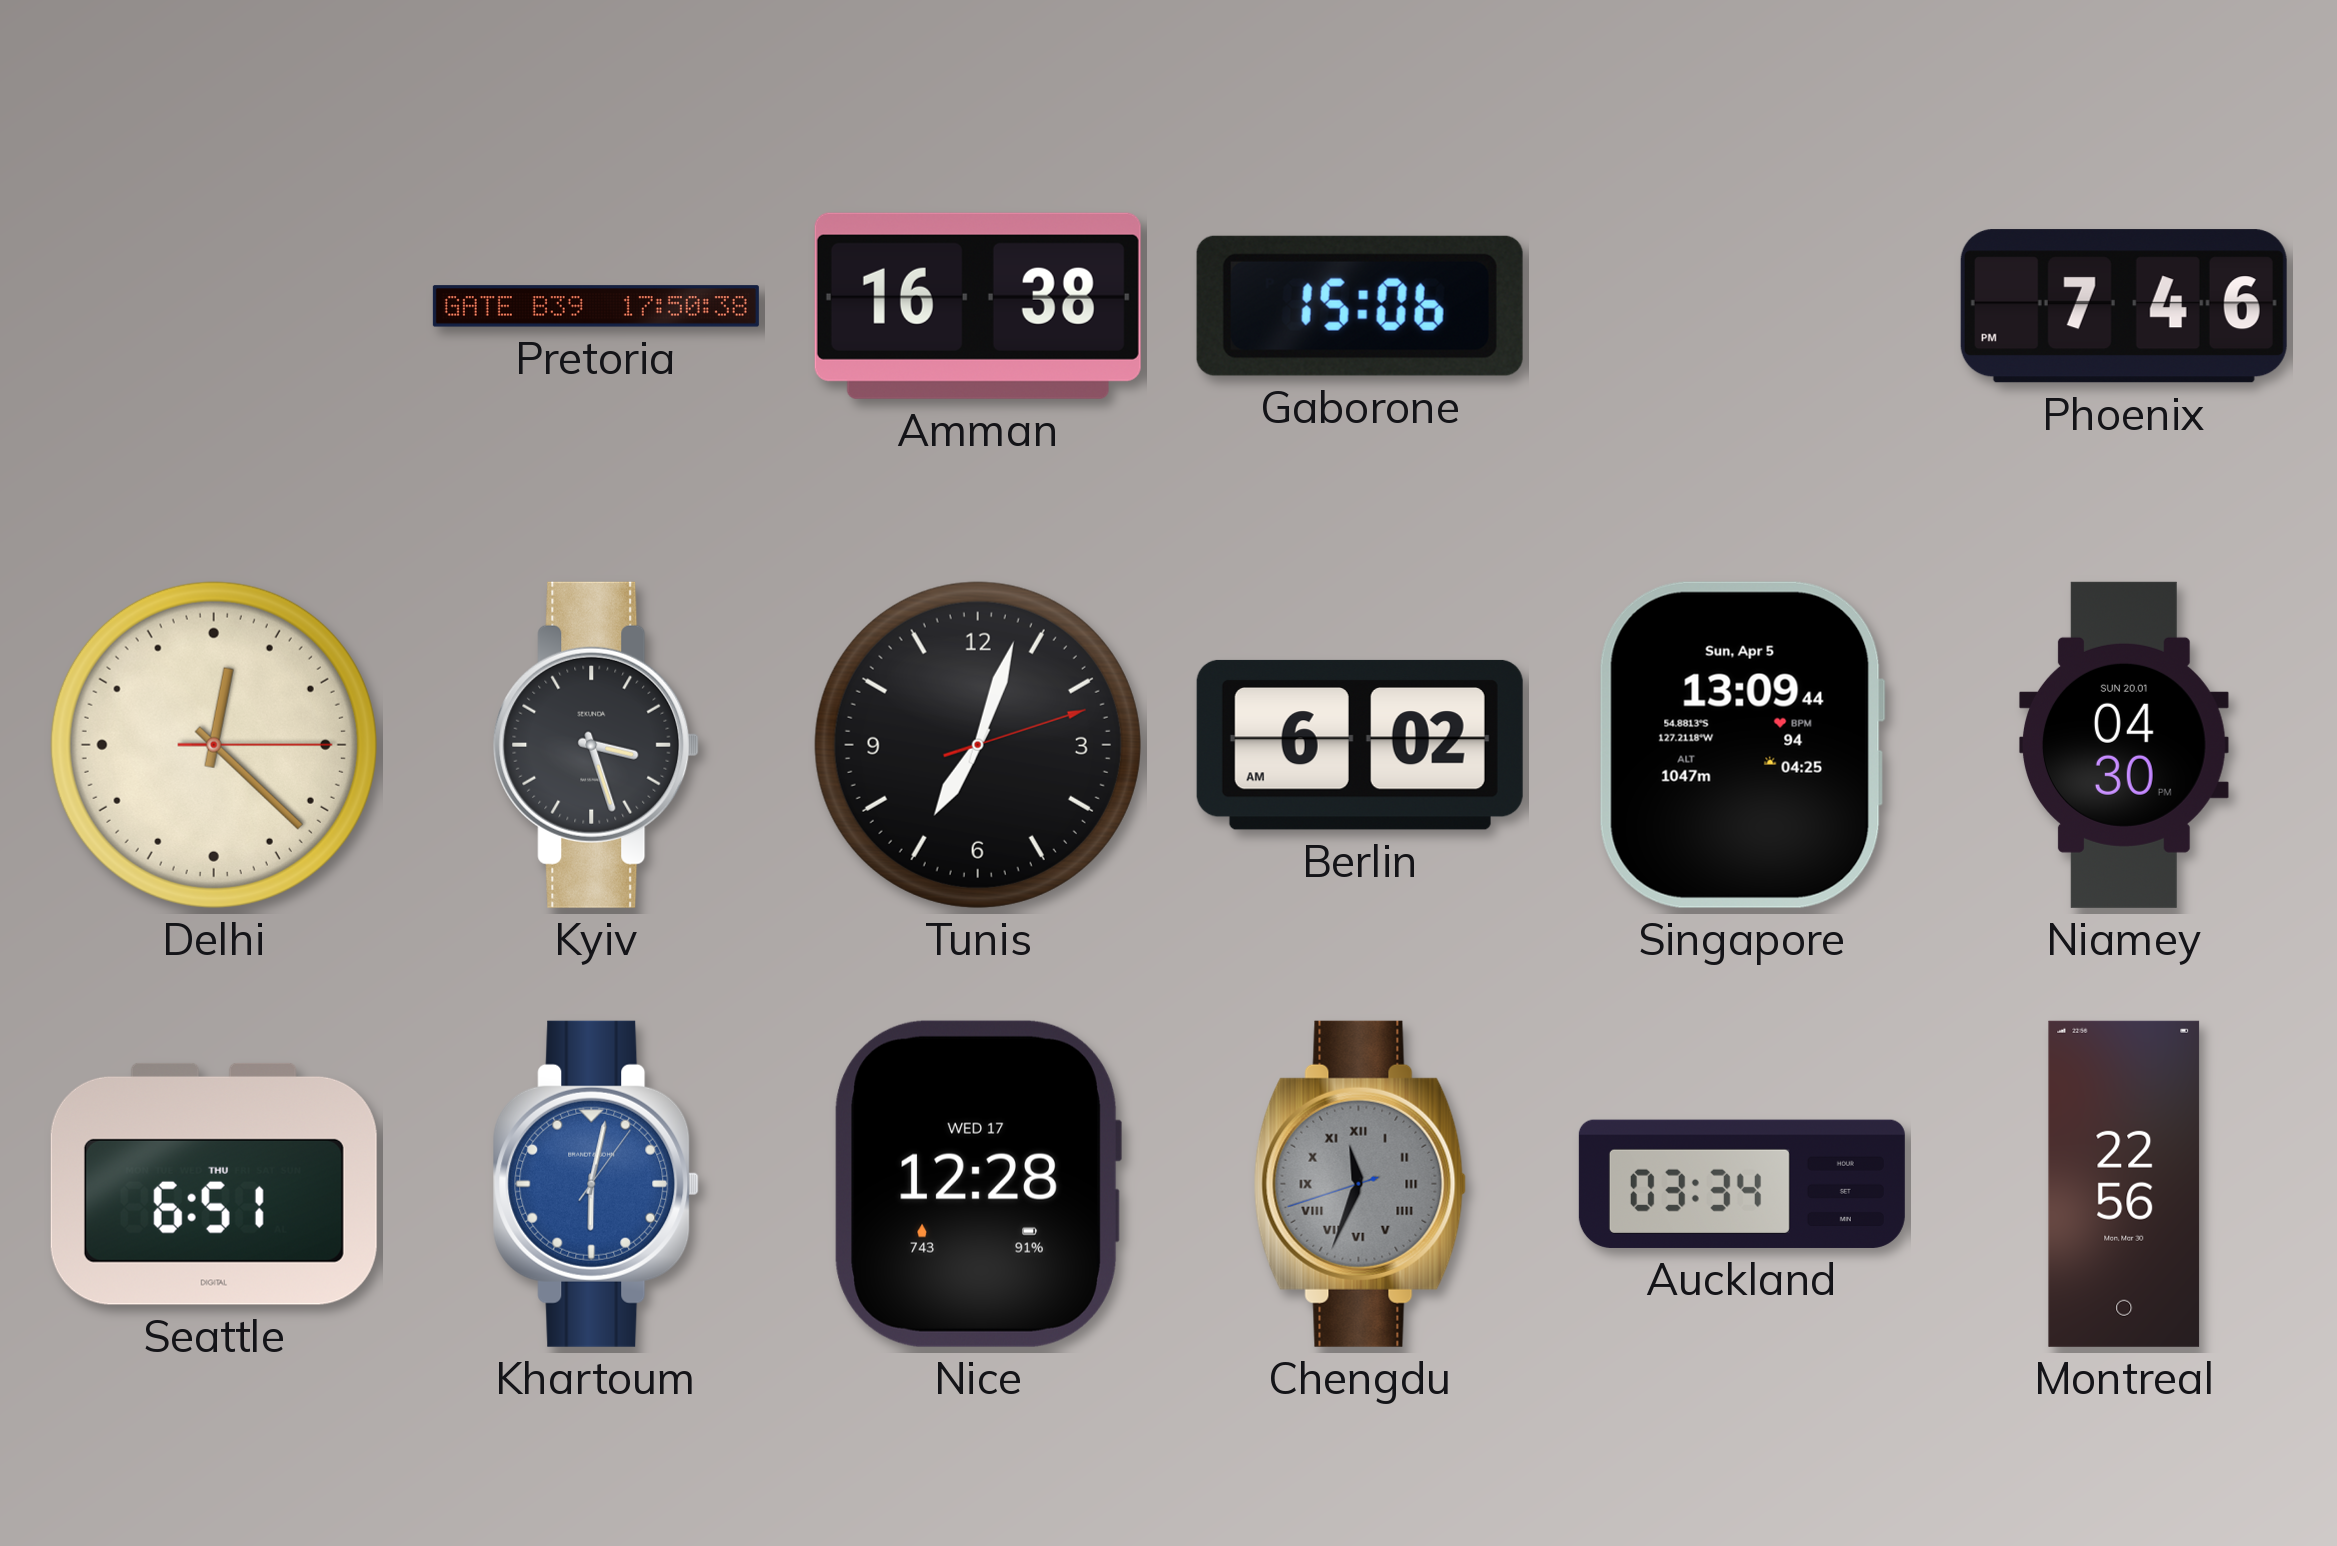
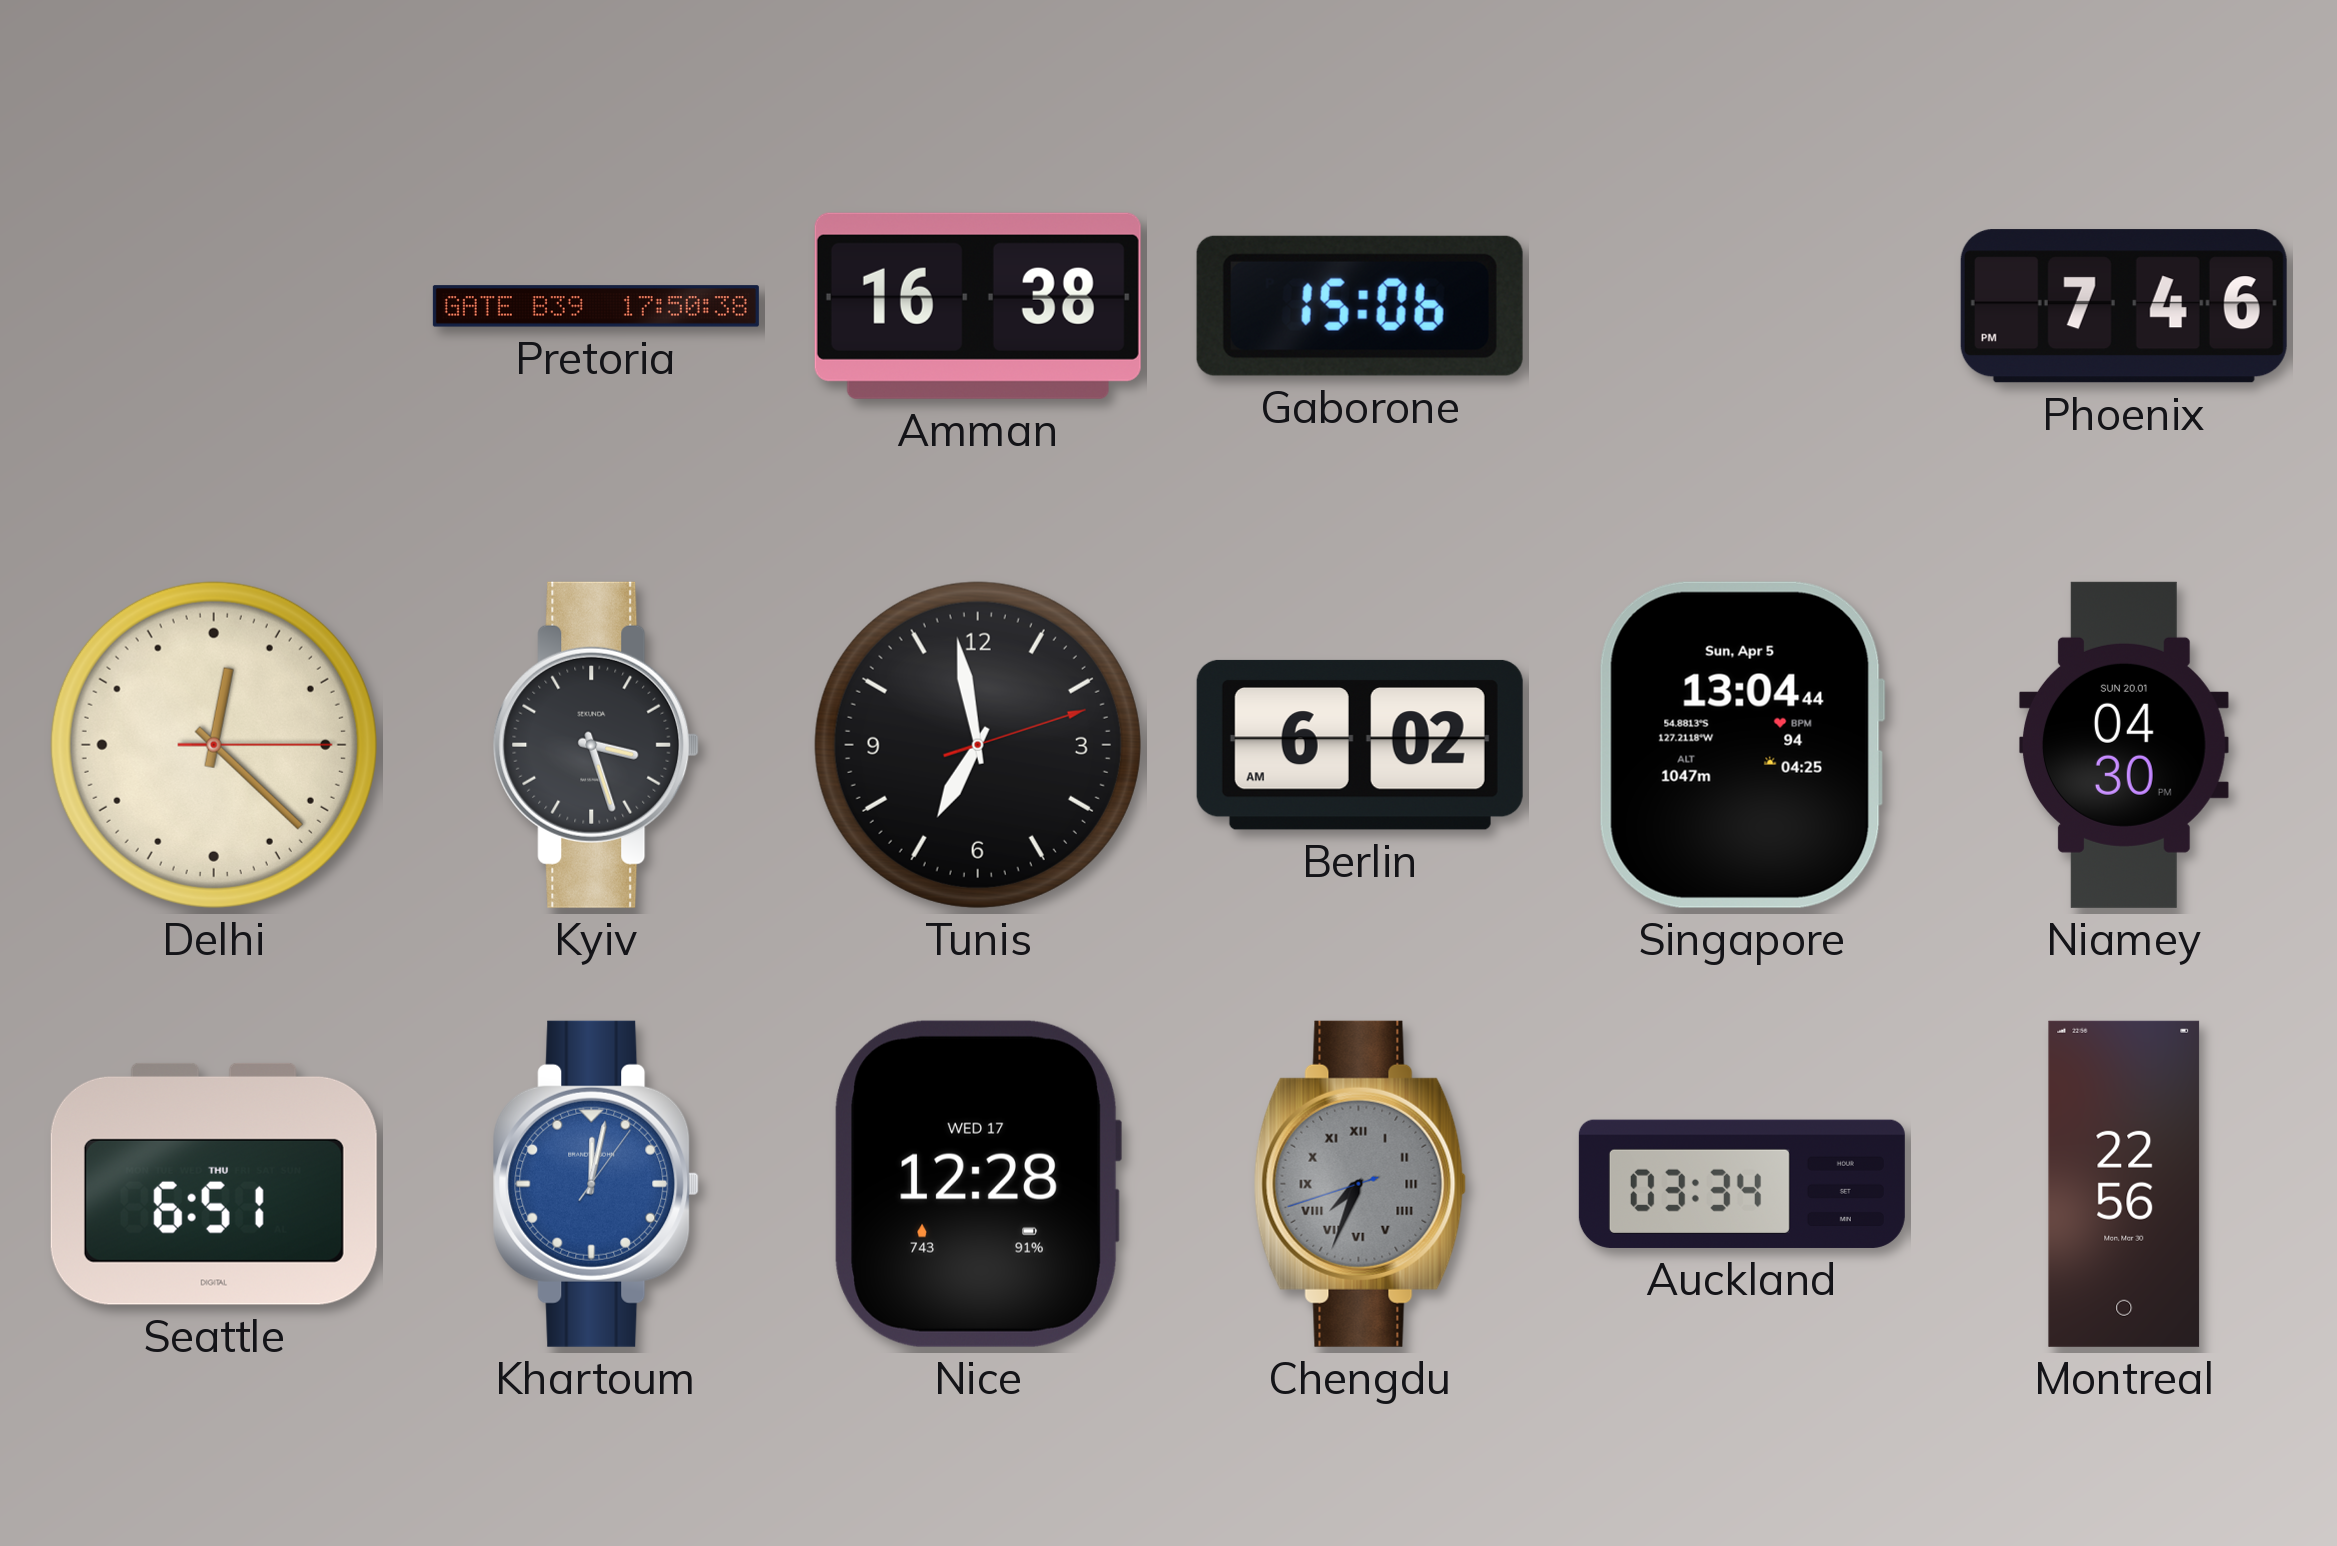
Tunis: 7:03 -> 6:58
Singapore: 13:09 -> 13:04
Khartoum: 6:02 -> 12:02
Chengdu: 11:33 -> 7:33
